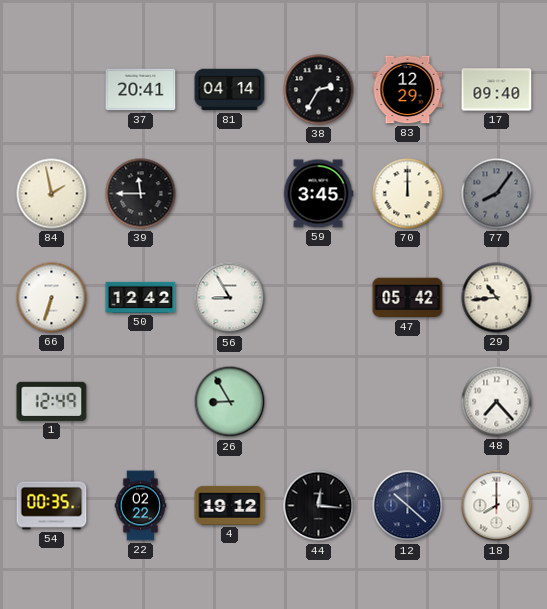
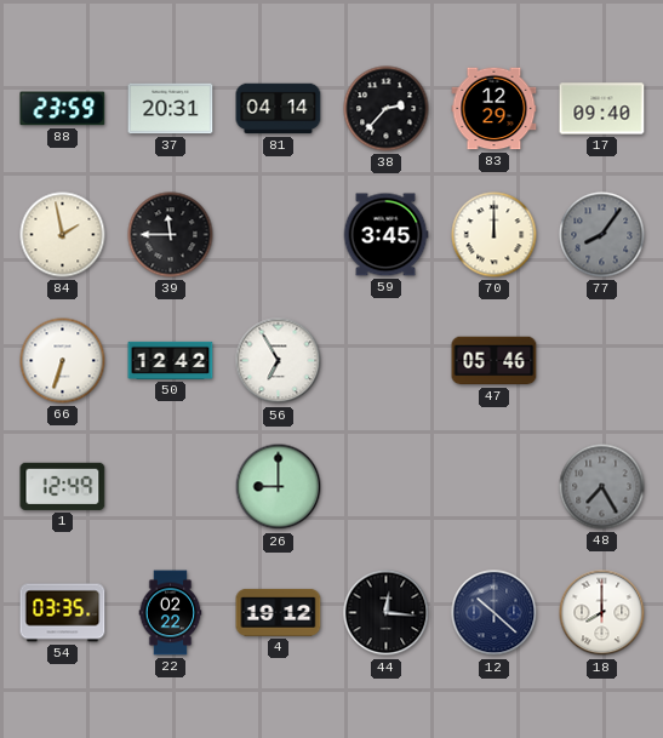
88: none -> 23:59
37: 20:41 -> 20:31
38: 2:35 -> 2:37
56: 8:55 -> 6:55
47: 05:42 -> 05:46
29: 10:44 -> none
26: 8:55 -> 9:00
48: 7:23 -> 7:25
48 dial: white -> grey
54: 00:35 -> 03:35
